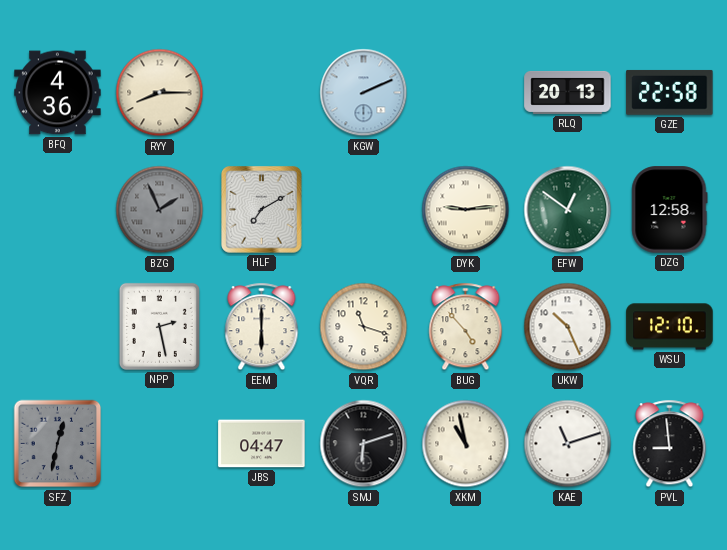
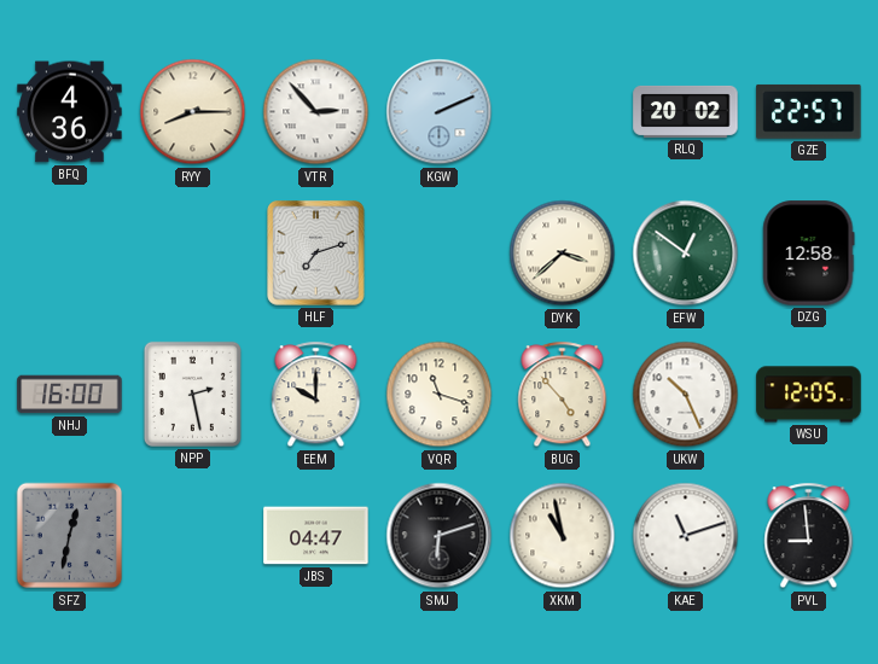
VTR: none -> 2:53
RLQ: 20:13 -> 20:02
GZE: 22:58 -> 22:57
BZG: 1:56 -> none
HLF: 7:10 -> 7:12
DYK: 9:14 -> 3:38
NHJ: none -> 16:00
EEM: 6:00 -> 10:00
WSU: 12:10 -> 12:05
